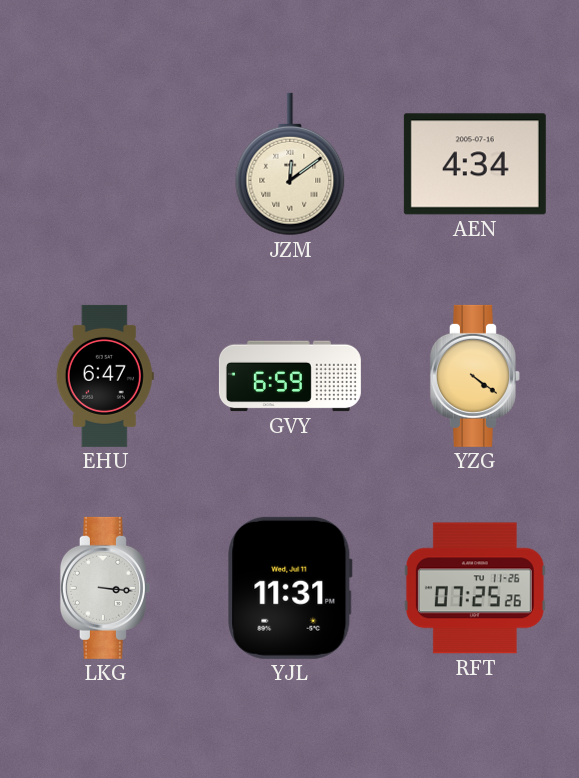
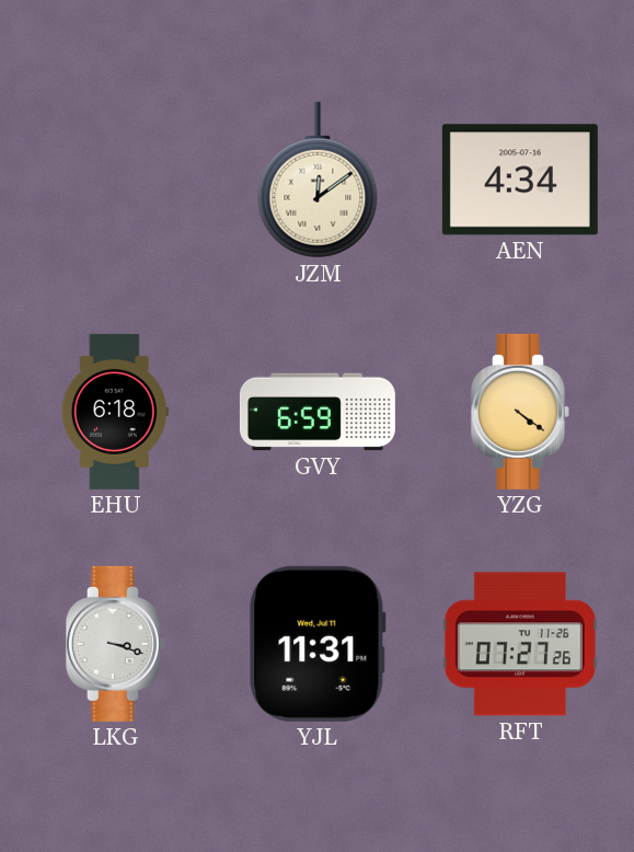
EHU: 6:47 -> 6:18
LKG: 3:16 -> 3:18
RFT: 07:25 -> 07:27
